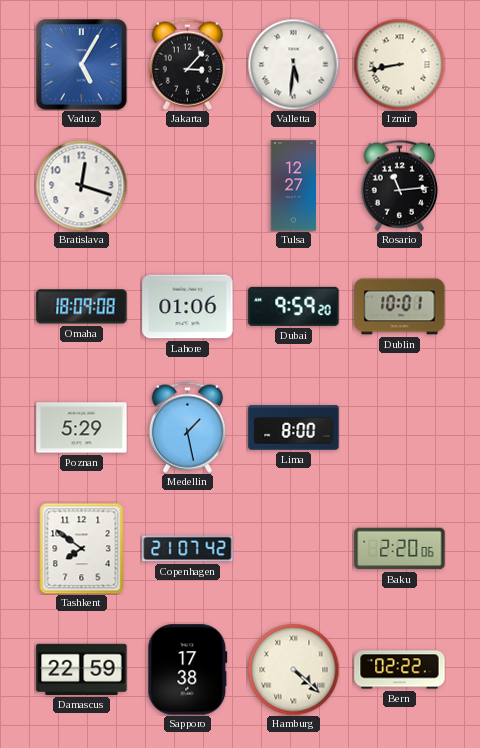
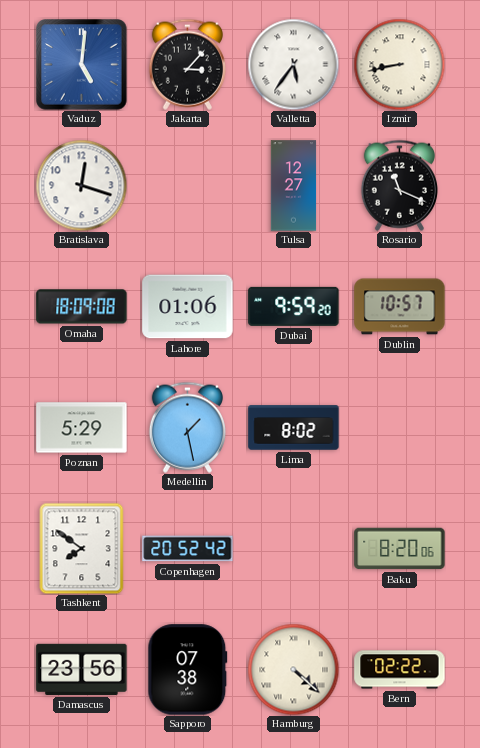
Vaduz: 5:05 -> 5:01
Valletta: 5:31 -> 5:36
Rosario: 11:14 -> 11:19
Dublin: 10:01 -> 10:57
Lima: 8:00 -> 8:02
Copenhagen: 21:07 -> 20:52
Baku: 2:20 -> 8:20
Damascus: 22:59 -> 23:56
Sapporo: 17:38 -> 07:38
